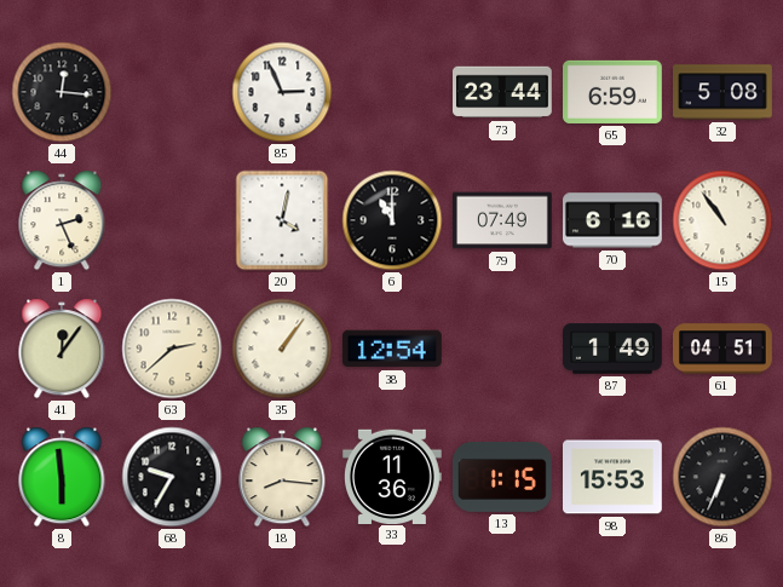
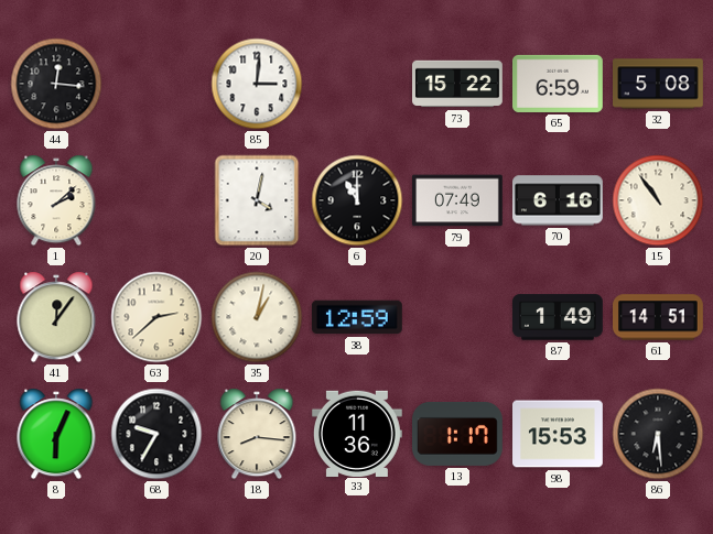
85: 2:56 -> 3:01
73: 23:44 -> 15:22
1: 2:26 -> 2:08
35: 1:06 -> 1:02
38: 12:54 -> 12:59
61: 04:51 -> 14:51
8: 5:59 -> 6:04
13: 1:15 -> 1:17
86: 6:34 -> 6:29
